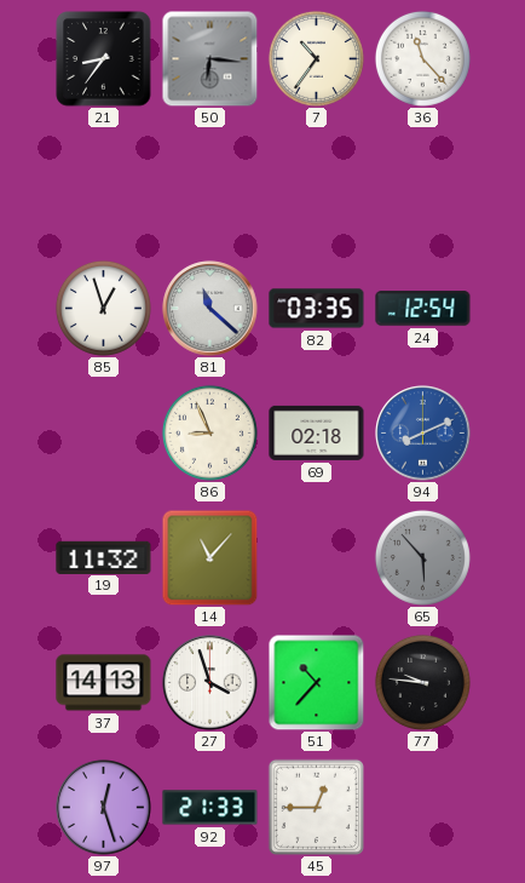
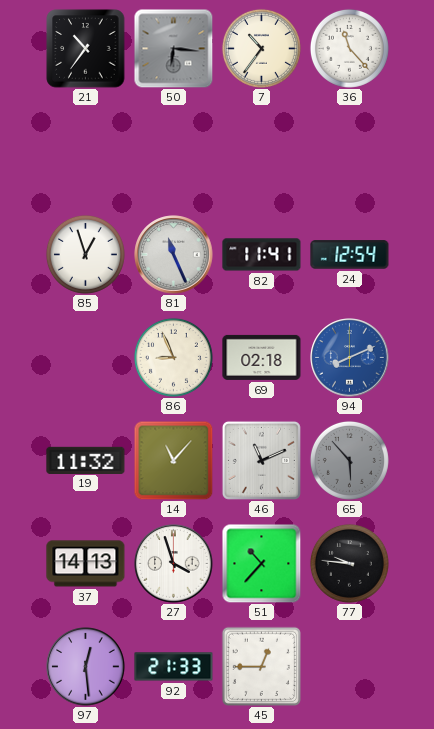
21: 8:36 -> 10:36
81: 11:22 -> 11:26
82: 03:35 -> 11:41
46: none -> 11:11
97: 12:27 -> 12:29
